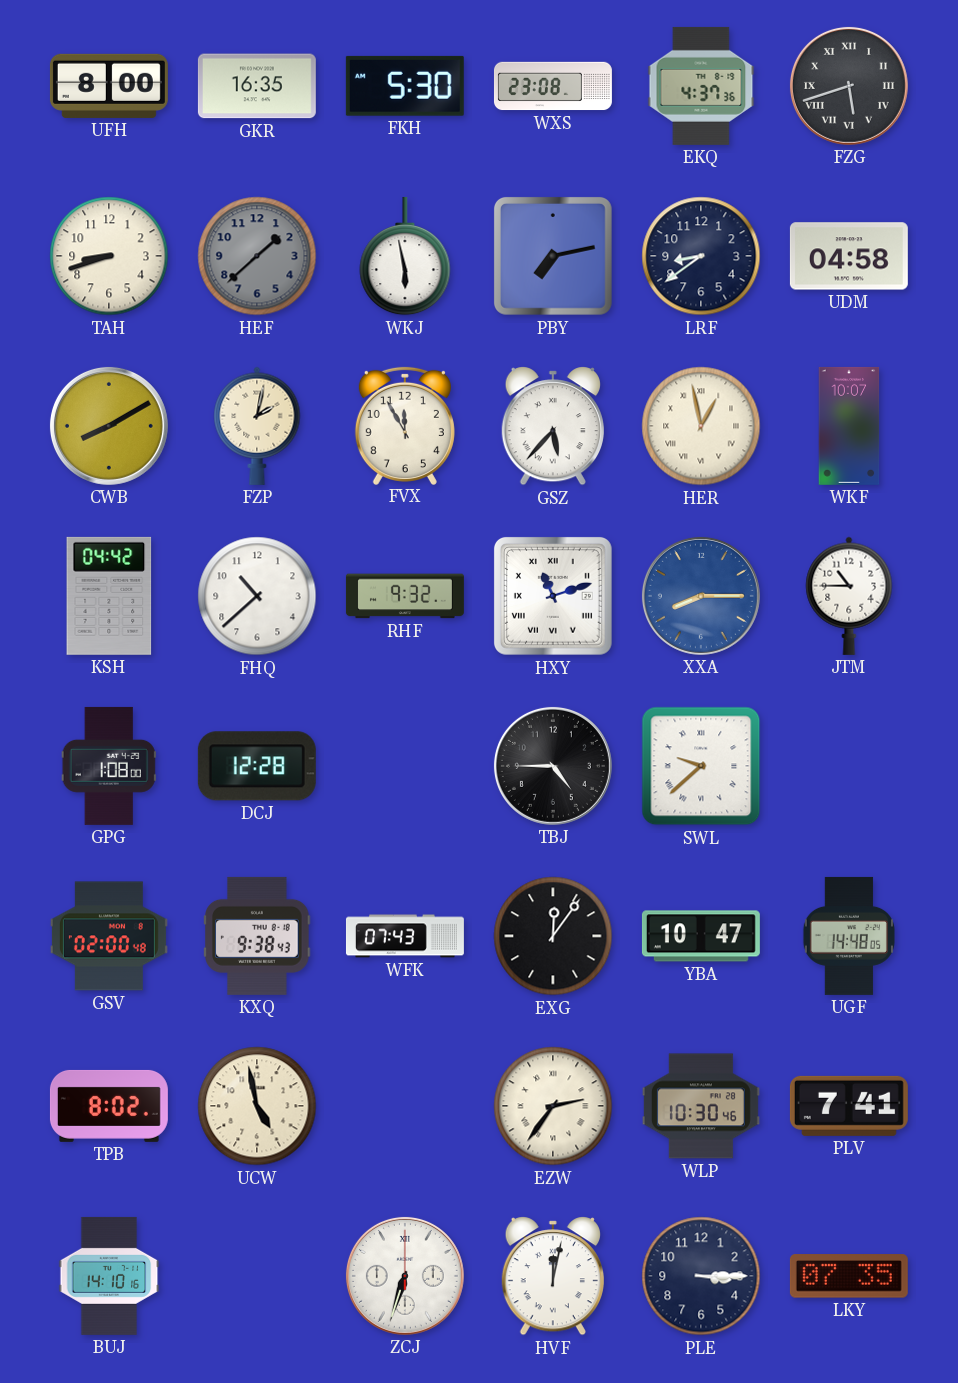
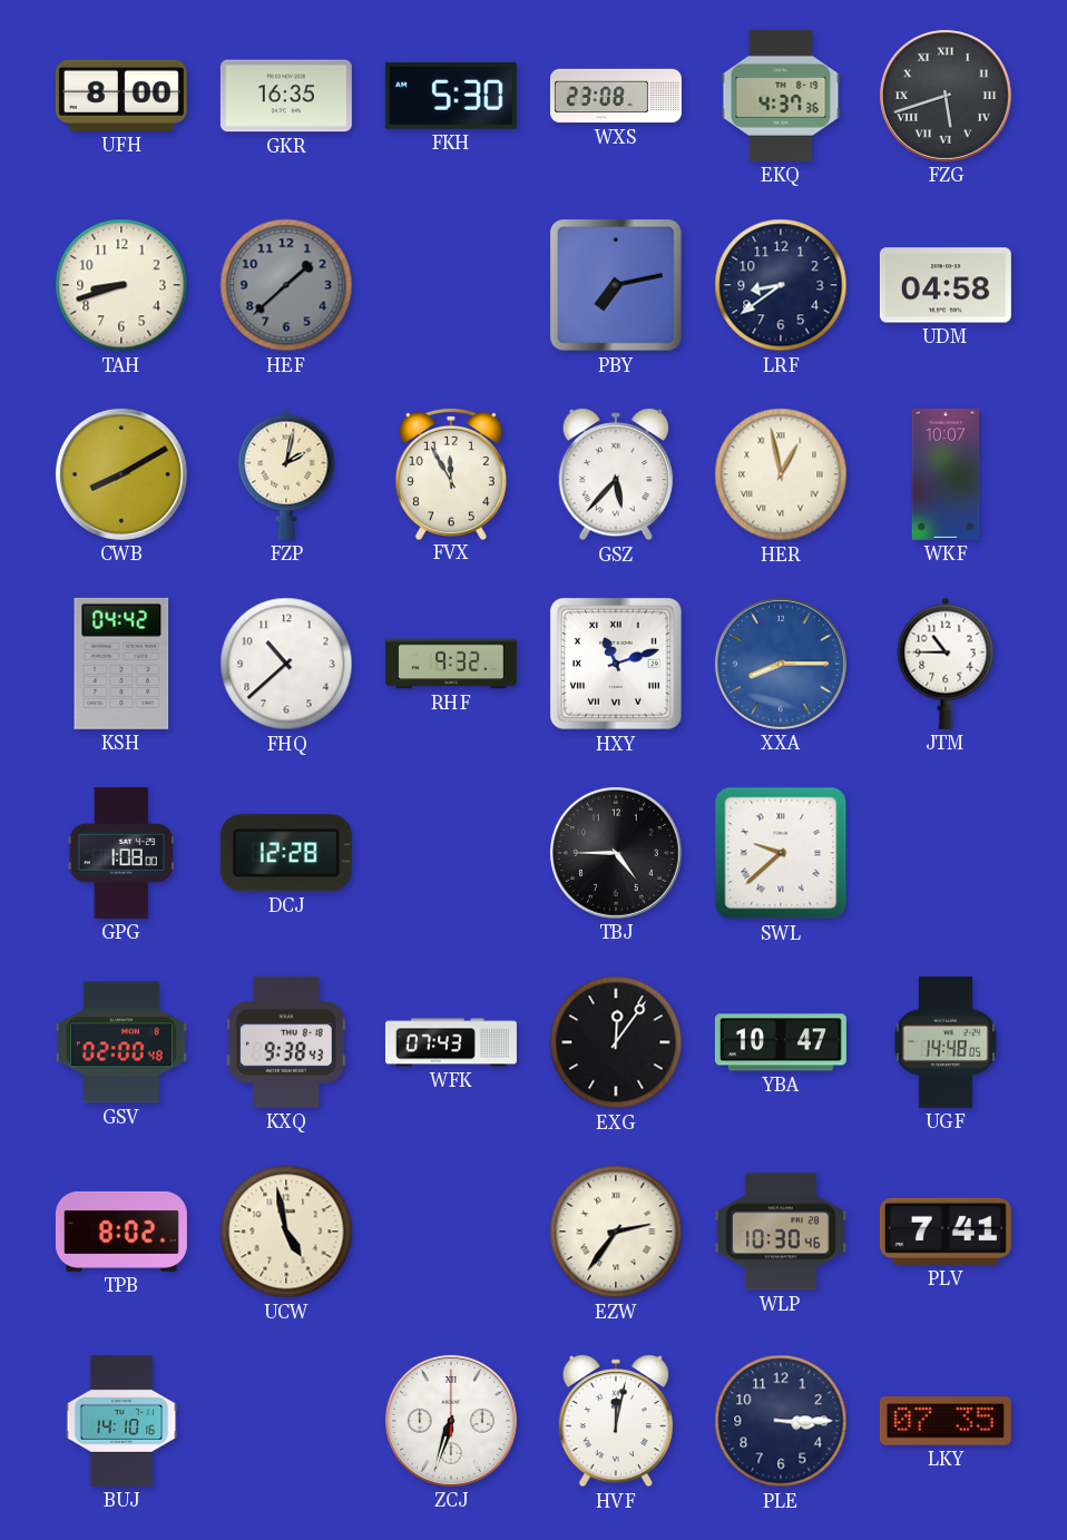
WKJ: 5:58 -> none
